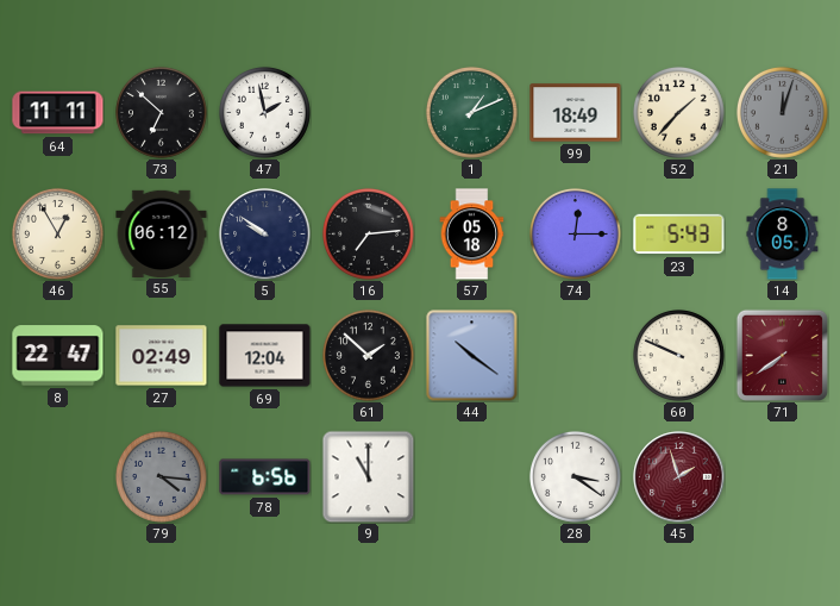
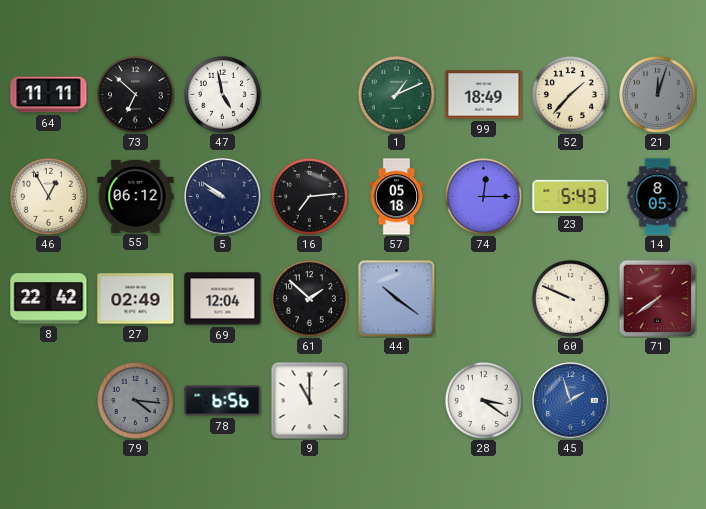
47: 1:58 -> 4:58
8: 22:47 -> 22:42
45 dial: burgundy -> blue
